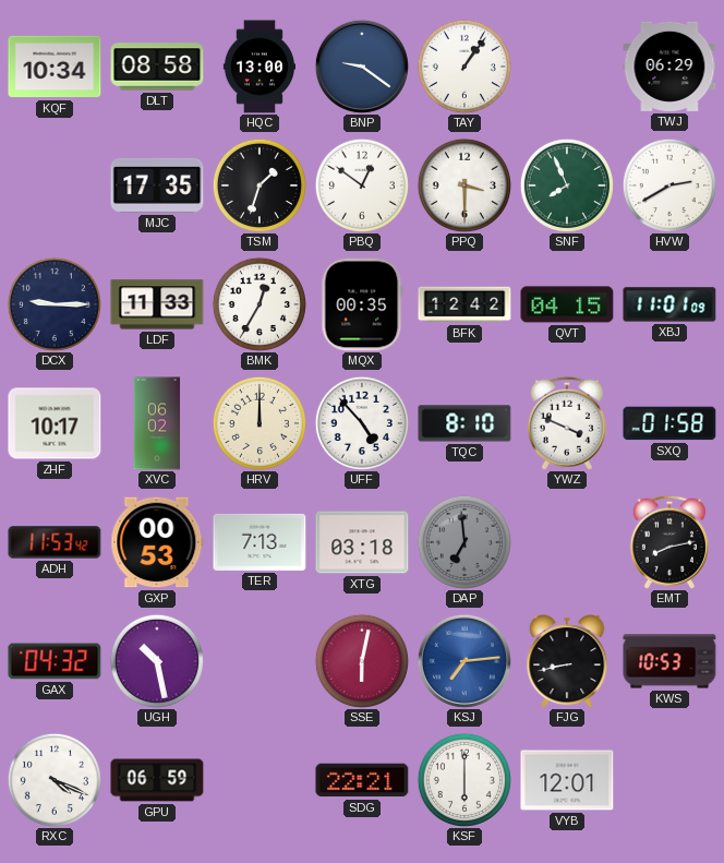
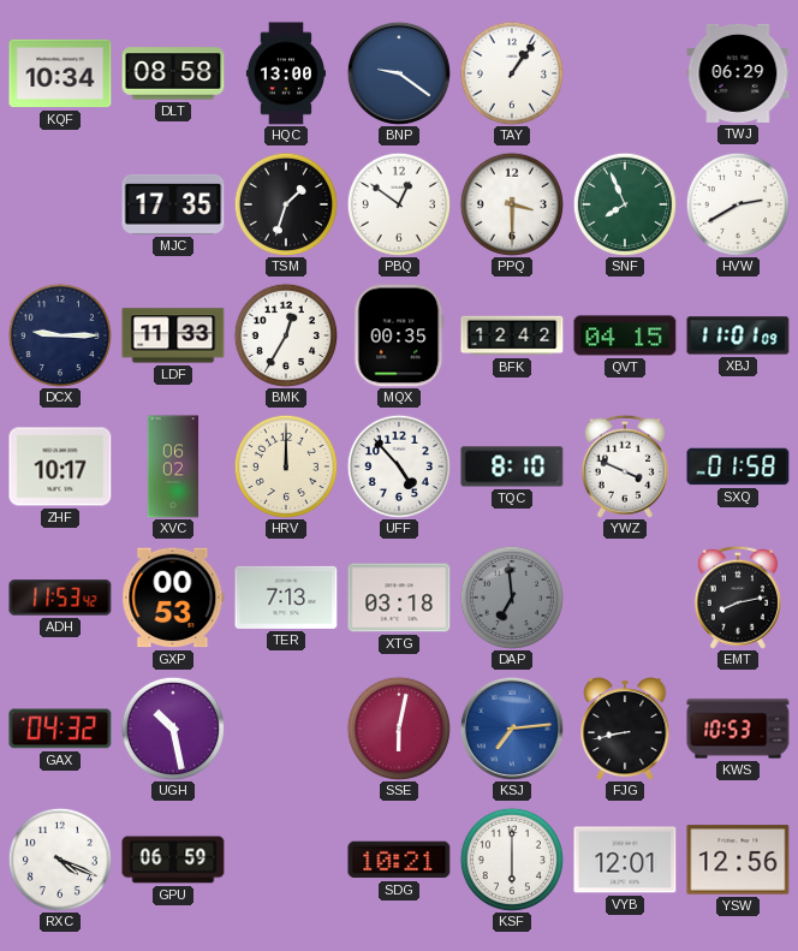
SDG: 22:21 -> 10:21
YSW: none -> 12:56
